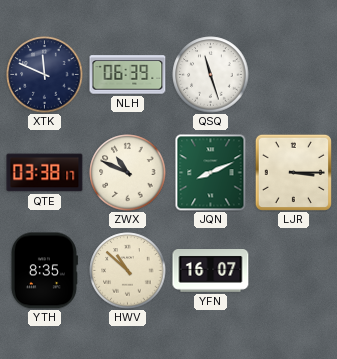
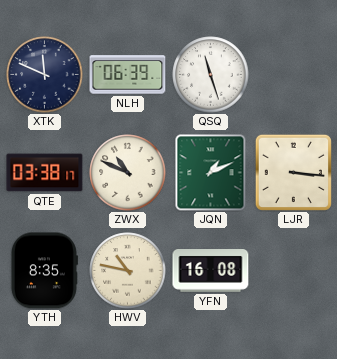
JQN: 8:11 -> 1:11
LJR: 3:15 -> 3:16
HWV: 10:52 -> 10:47
YFN: 16:07 -> 16:08
